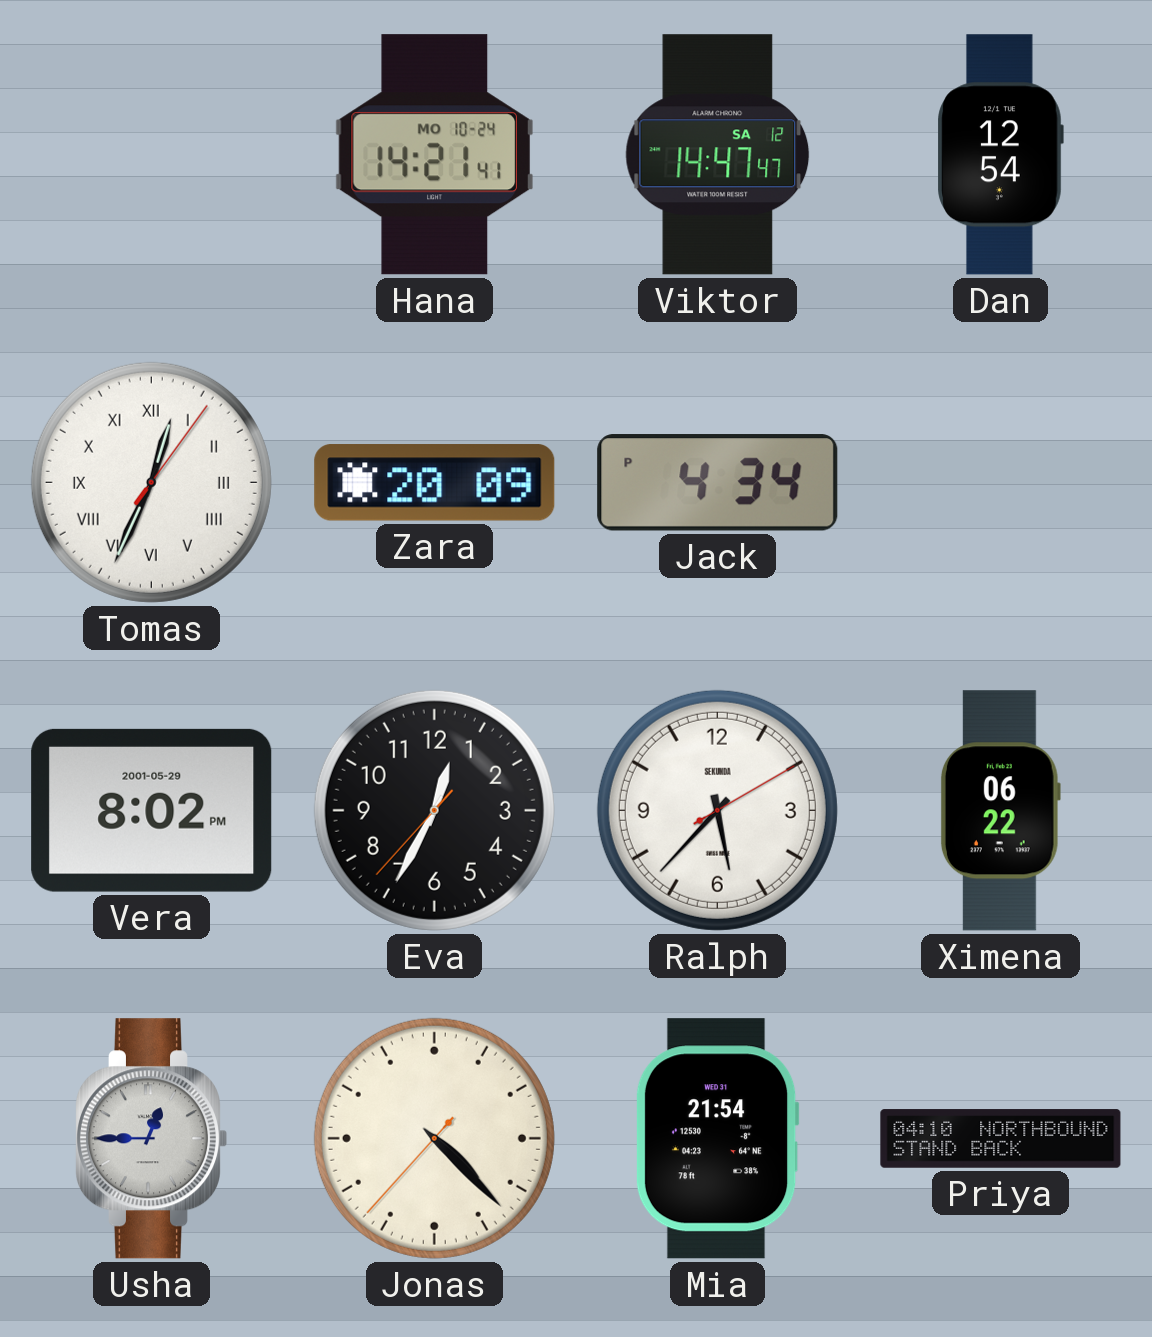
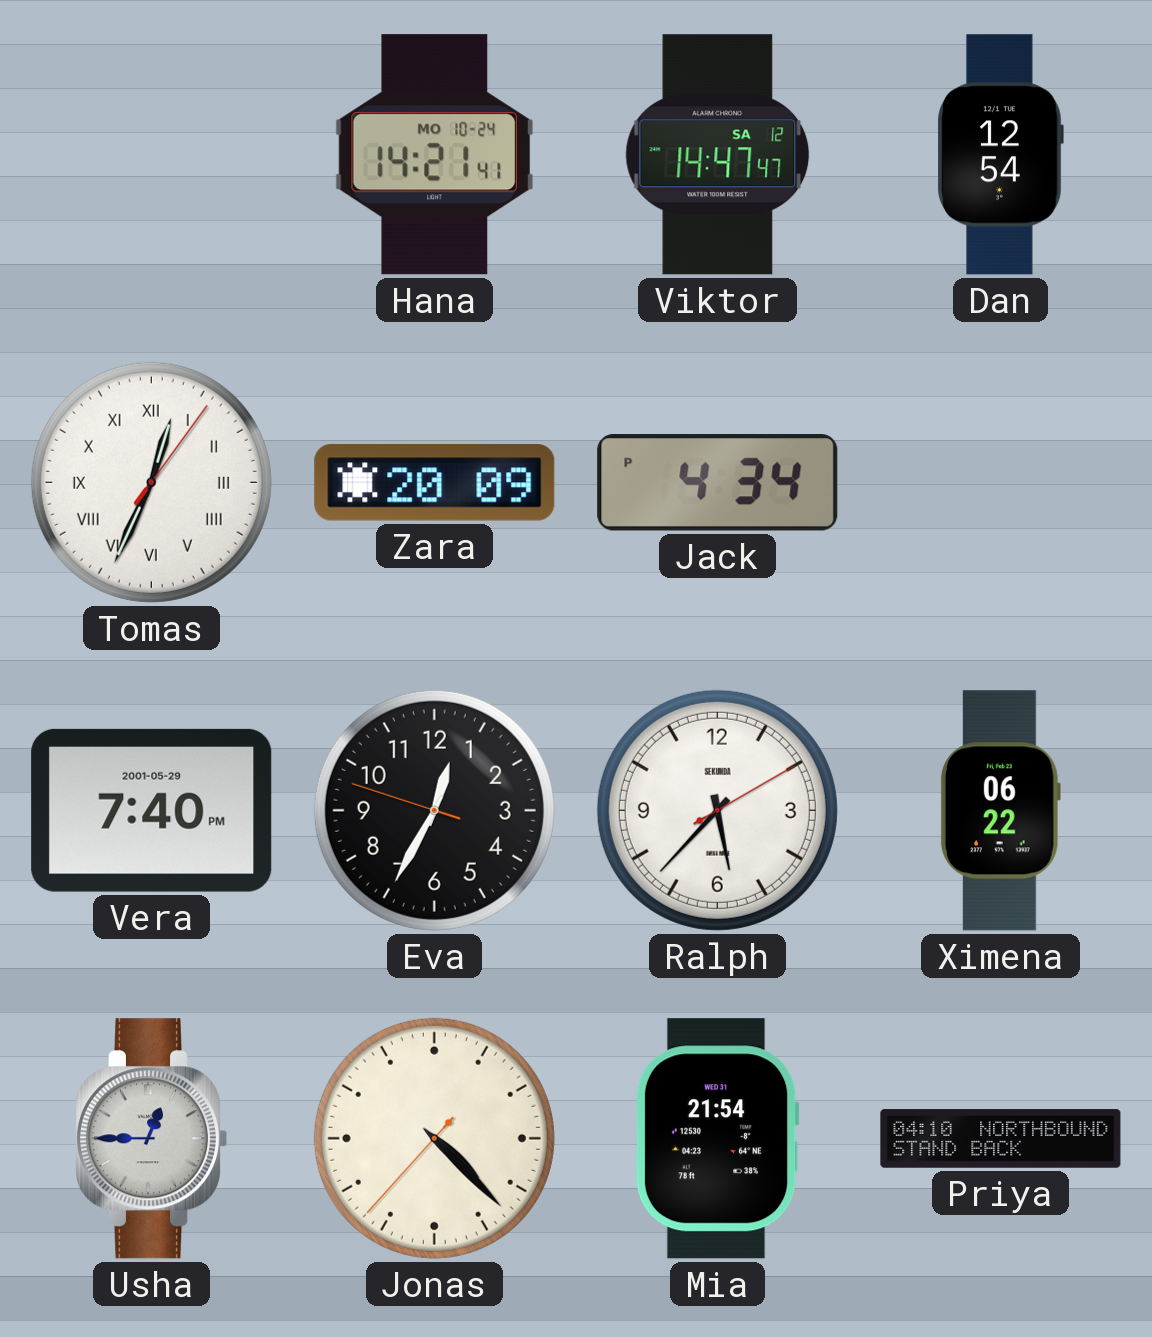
Vera: 8:02 -> 7:40
Eva: 12:34:37 -> 12:34:48
